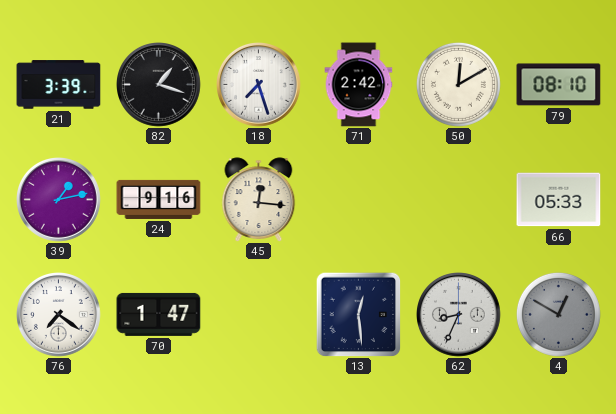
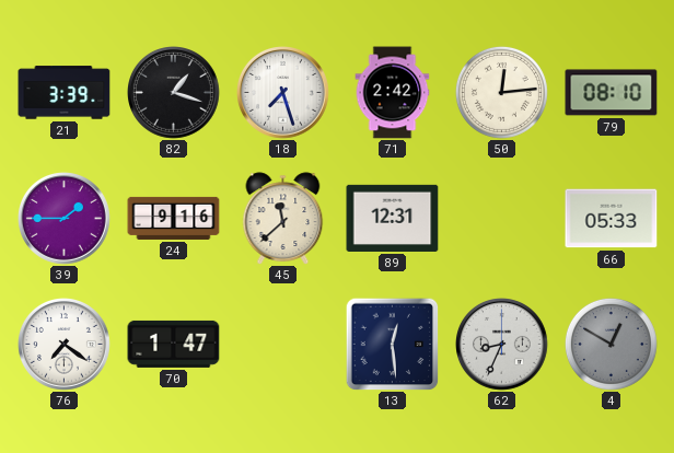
50: 12:10 -> 12:14
39: 1:13 -> 1:45
45: 12:16 -> 11:38
89: none -> 12:31
